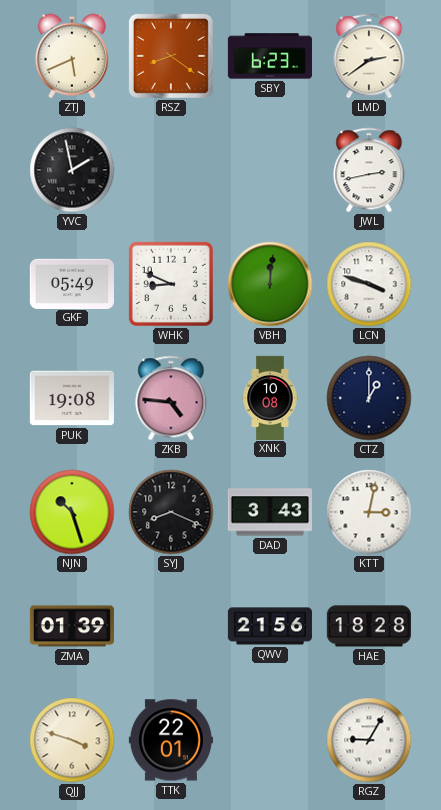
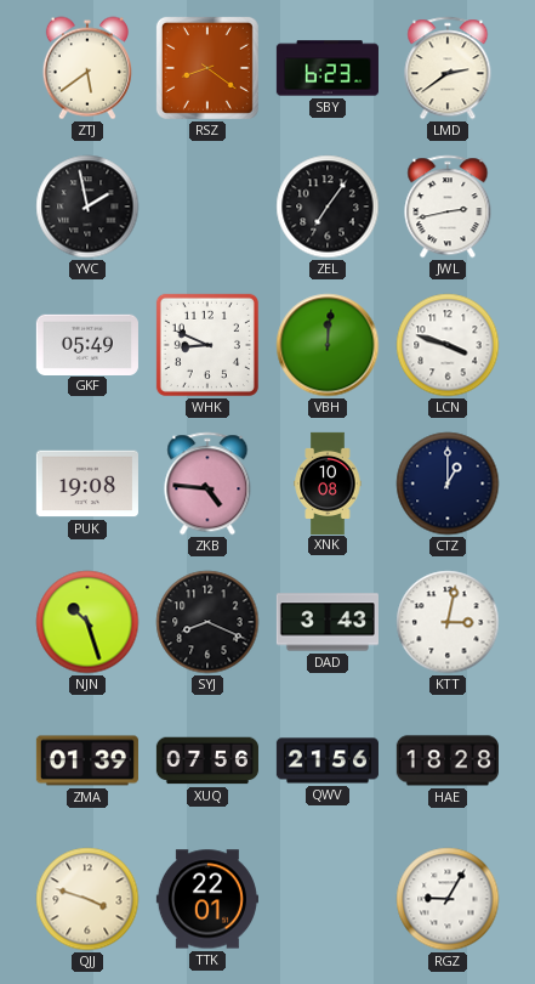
ZTJ: 5:41 -> 5:39
ZEL: none -> 7:06
XUQ: none -> 07:56
